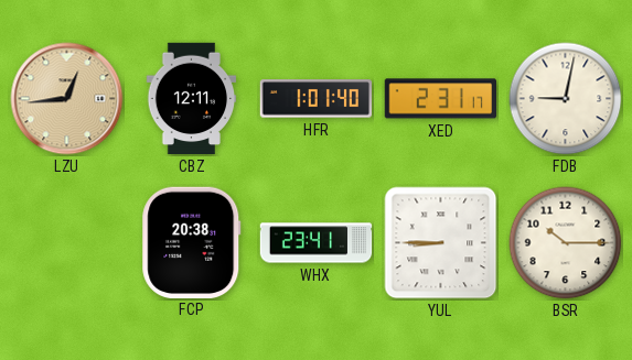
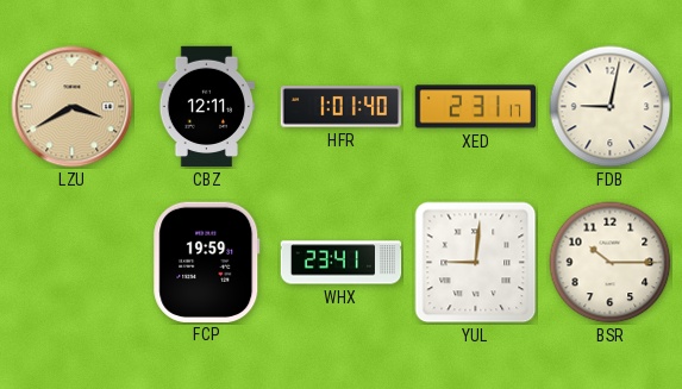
LZU: 12:44 -> 3:40
FCP: 20:38 -> 19:59
YUL: 8:45 -> 9:01
